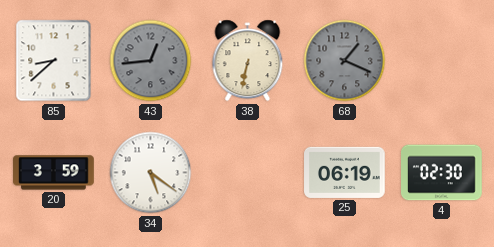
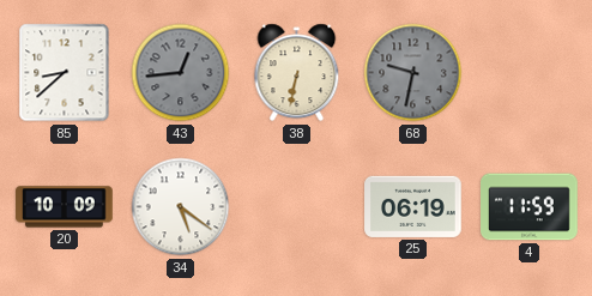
68: 1:19 -> 9:32
20: 3:59 -> 10:09
4: 02:30 -> 11:59
